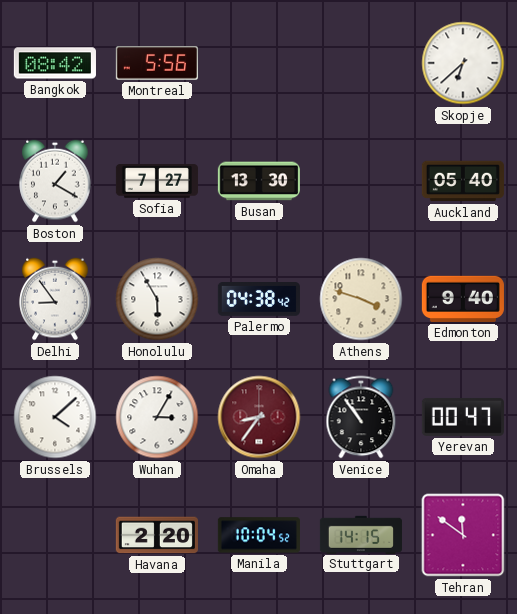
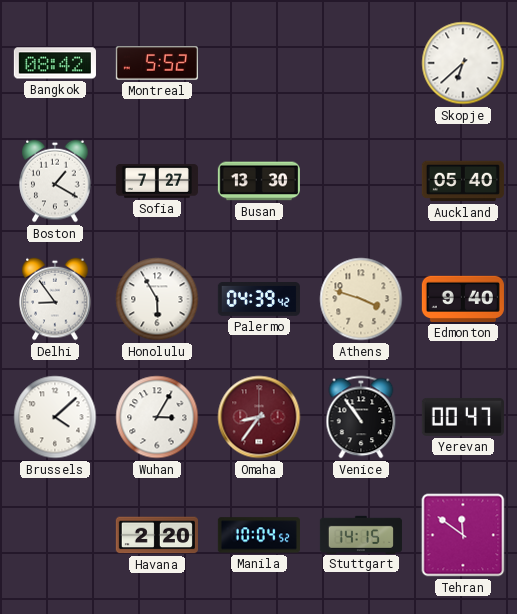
Montreal: 5:56 -> 5:52
Palermo: 04:38 -> 04:39
